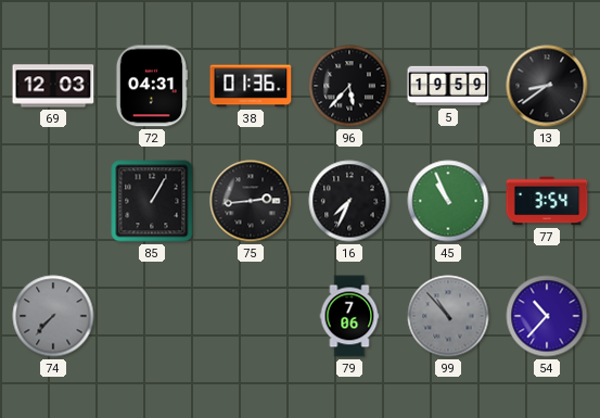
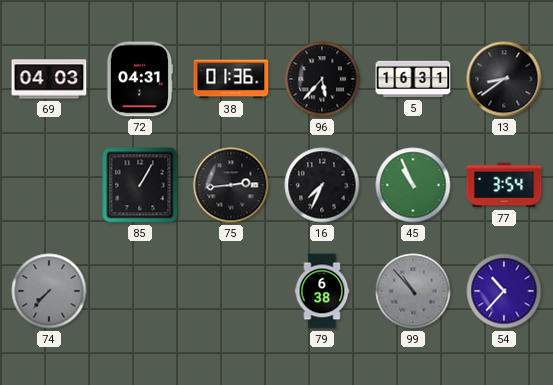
69: 12:03 -> 04:03
5: 19:59 -> 16:31
79: 7:06 -> 6:38
